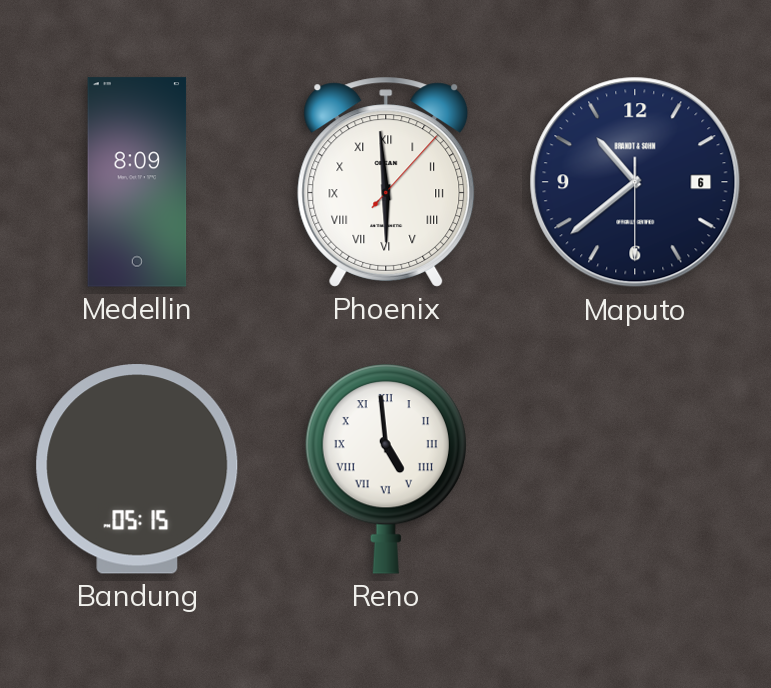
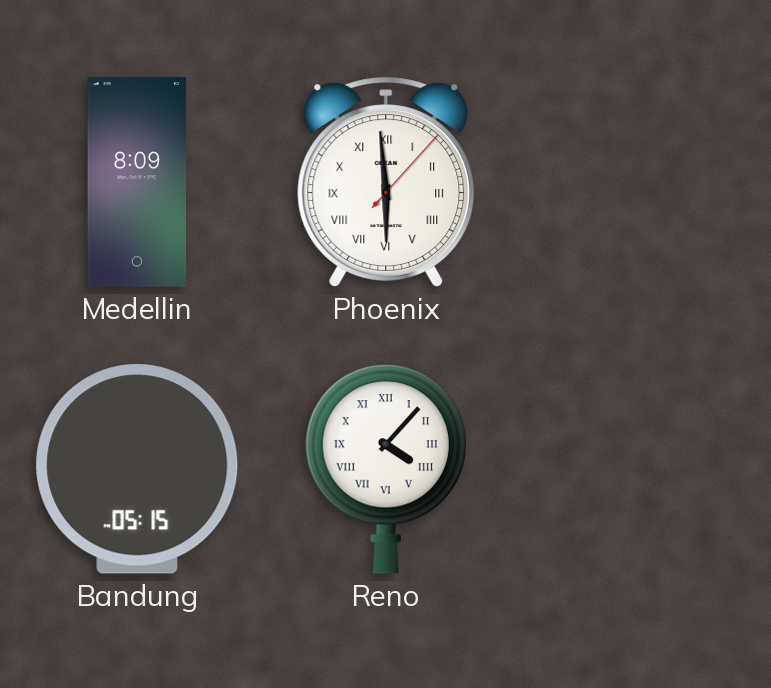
Maputo: 10:38 -> none
Reno: 4:59 -> 4:07
